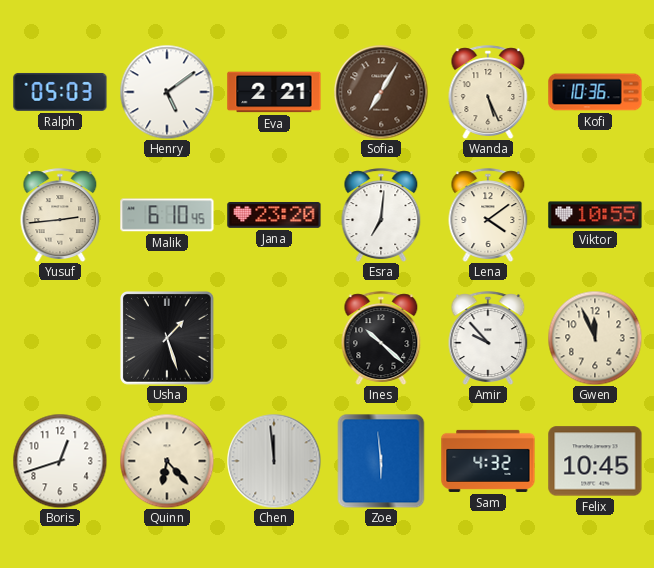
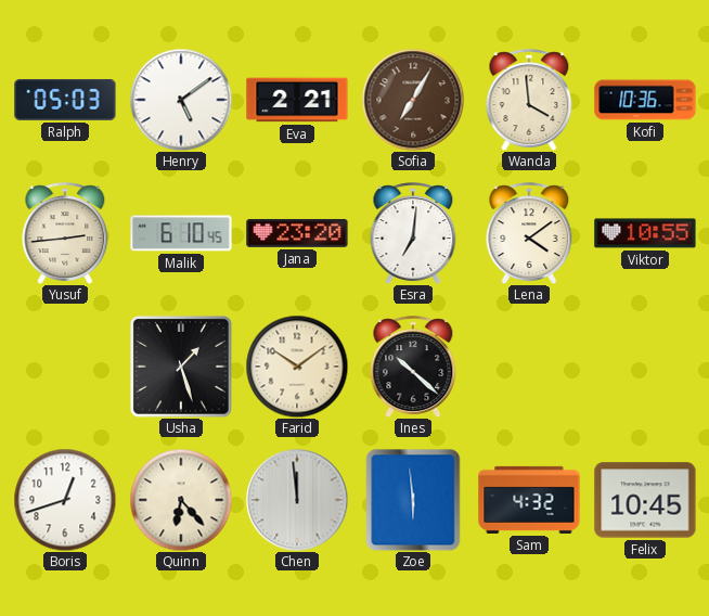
Wanda: 5:26 -> 3:59
Farid: none -> 10:09
Amir: 9:53 -> none
Gwen: 11:56 -> none
